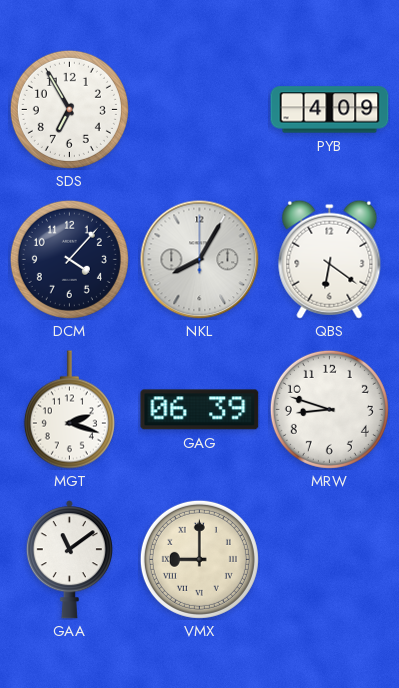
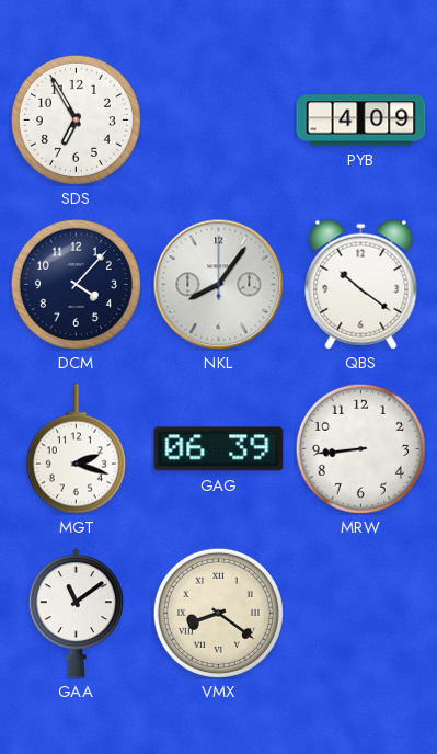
NKL: 8:05 -> 8:06
QBS: 6:21 -> 10:21
MRW: 8:48 -> 8:44
VMX: 9:00 -> 8:21
